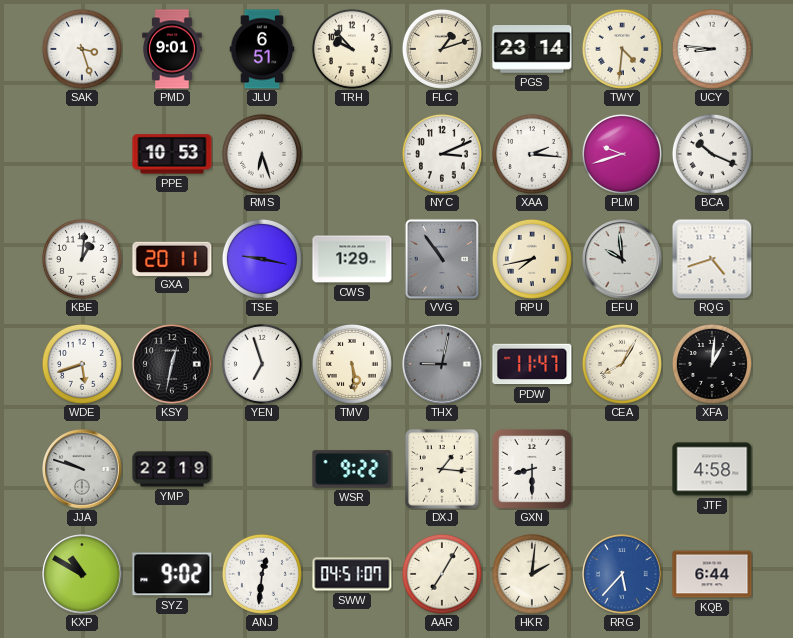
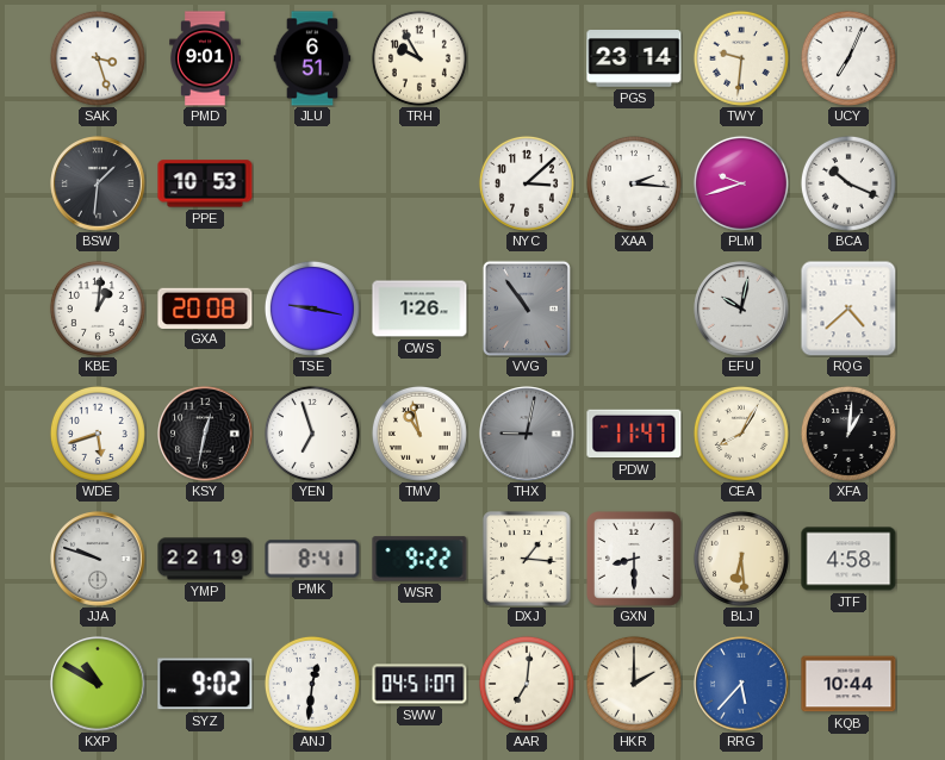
TRH: 9:53 -> 9:55
FLC: 1:12 -> none
TWY: 4:31 -> 9:31
UCY: 8:46 -> 7:04
BSW: none -> 1:31
RMS: 6:27 -> none
NYC: 3:11 -> 3:08
GXA: 20:11 -> 20:08
CWS: 1:29 -> 1:26
RPU: 7:43 -> none
EFU: 9:59 -> 10:02
RQG: 4:42 -> 4:38
TMV: 5:29 -> 10:58
PMK: none -> 8:41
BLJ: none -> 6:29
AAR: 7:05 -> 7:01
HKR: 2:01 -> 2:00
KQB: 6:44 -> 10:44
